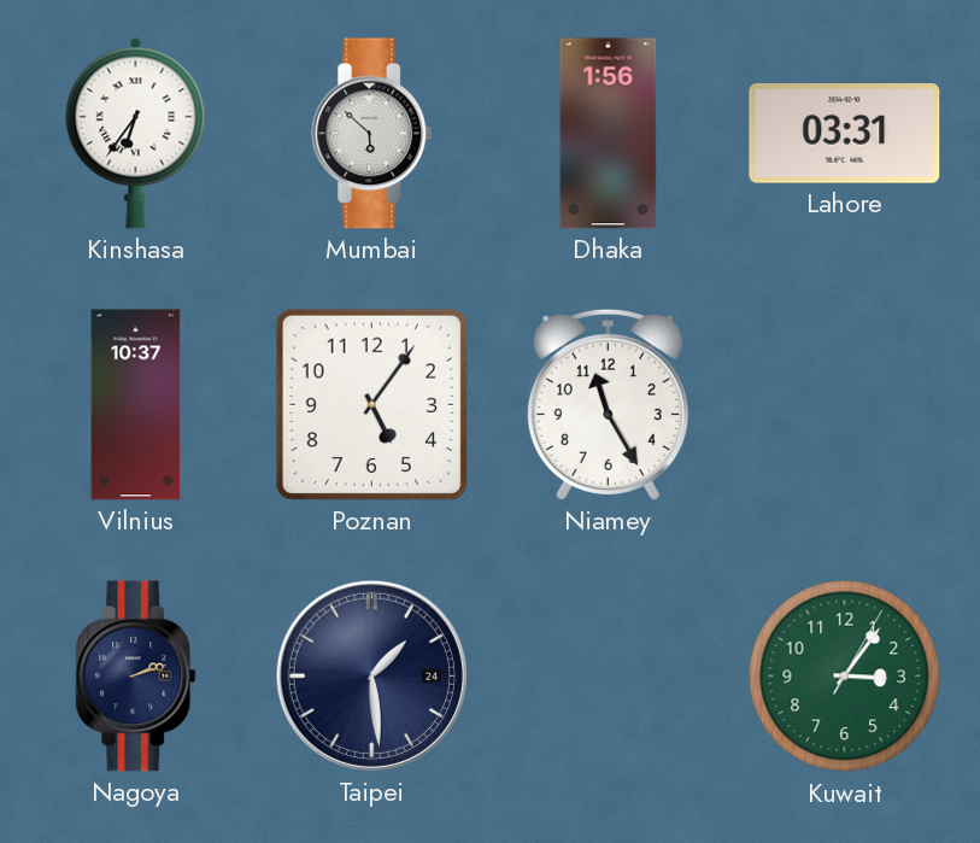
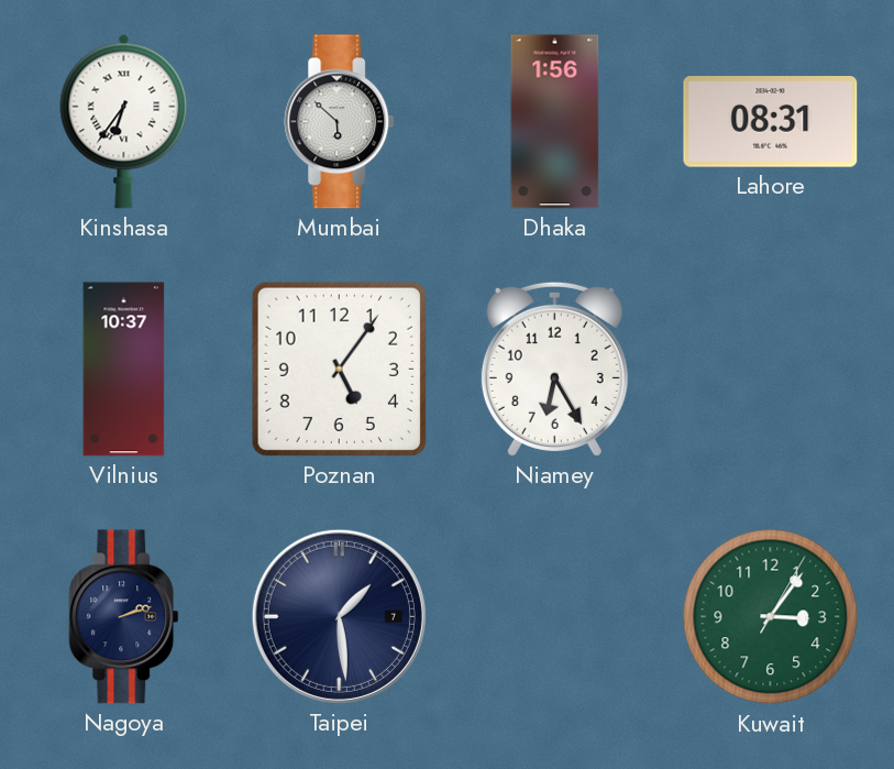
Lahore: 03:31 -> 08:31
Niamey: 11:25 -> 6:25
Taipei date: 24 -> 7
